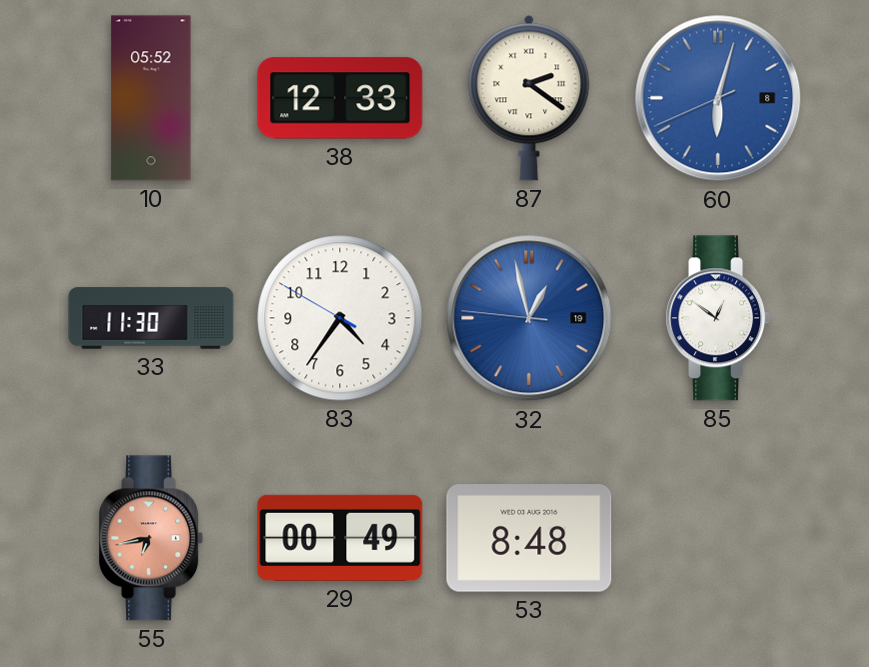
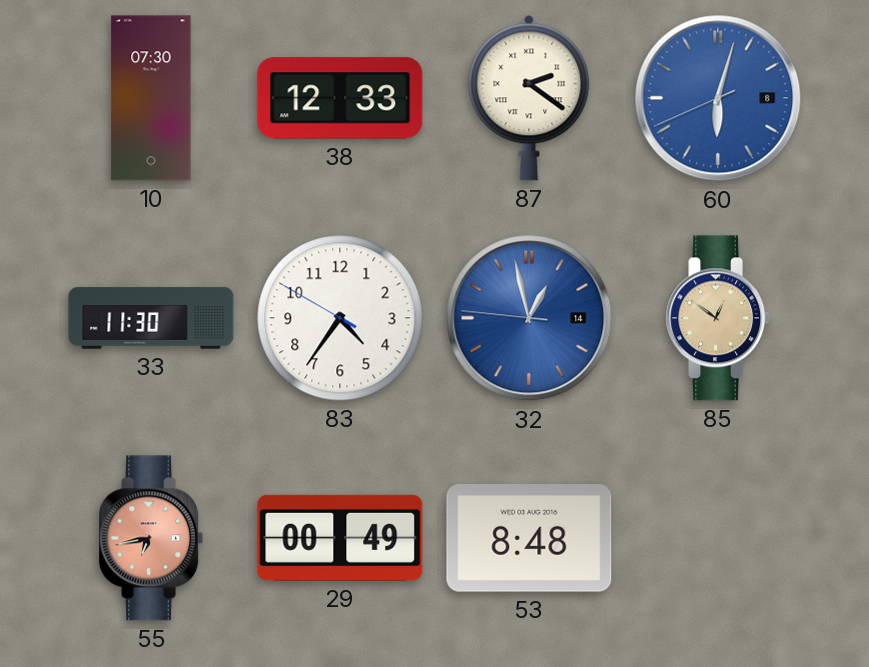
10: 05:52 -> 07:30
32 date: 19 -> 14
85 dial: white -> champagne
